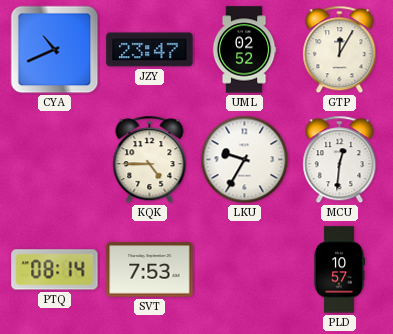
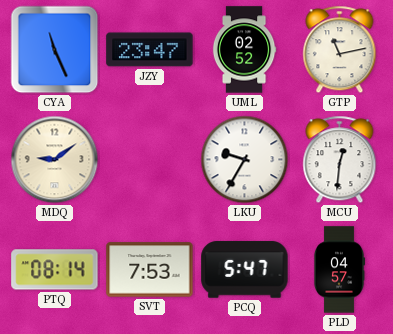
CYA: 10:41 -> 11:26
GTP: 12:05 -> 11:13
MDQ: none -> 9:09
KQK: 4:45 -> none
PCQ: none -> 5:47
PLD: 10:57 -> 04:57
